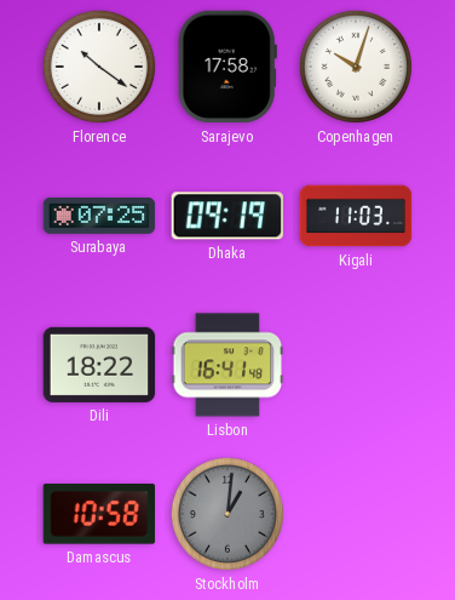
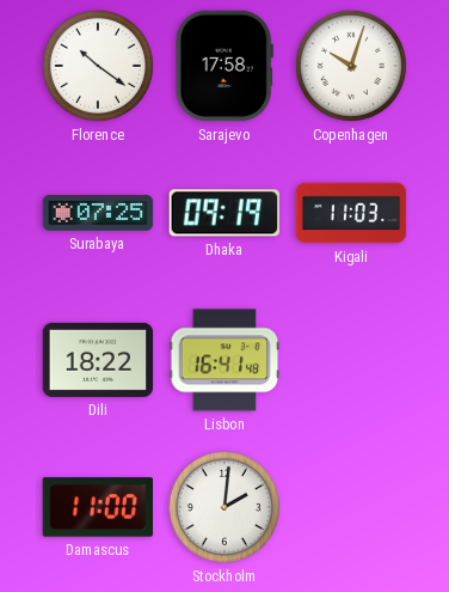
Damascus: 10:58 -> 11:00
Stockholm: 1:01 -> 2:01
Stockholm dial: grey -> white
